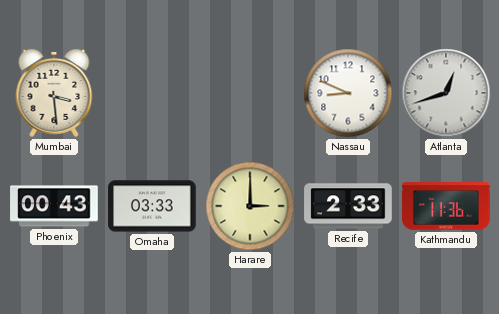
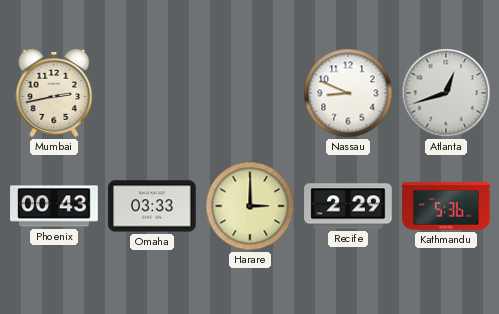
Mumbai: 3:29 -> 2:43
Recife: 2:33 -> 2:29
Kathmandu: 11:36 -> 5:36
